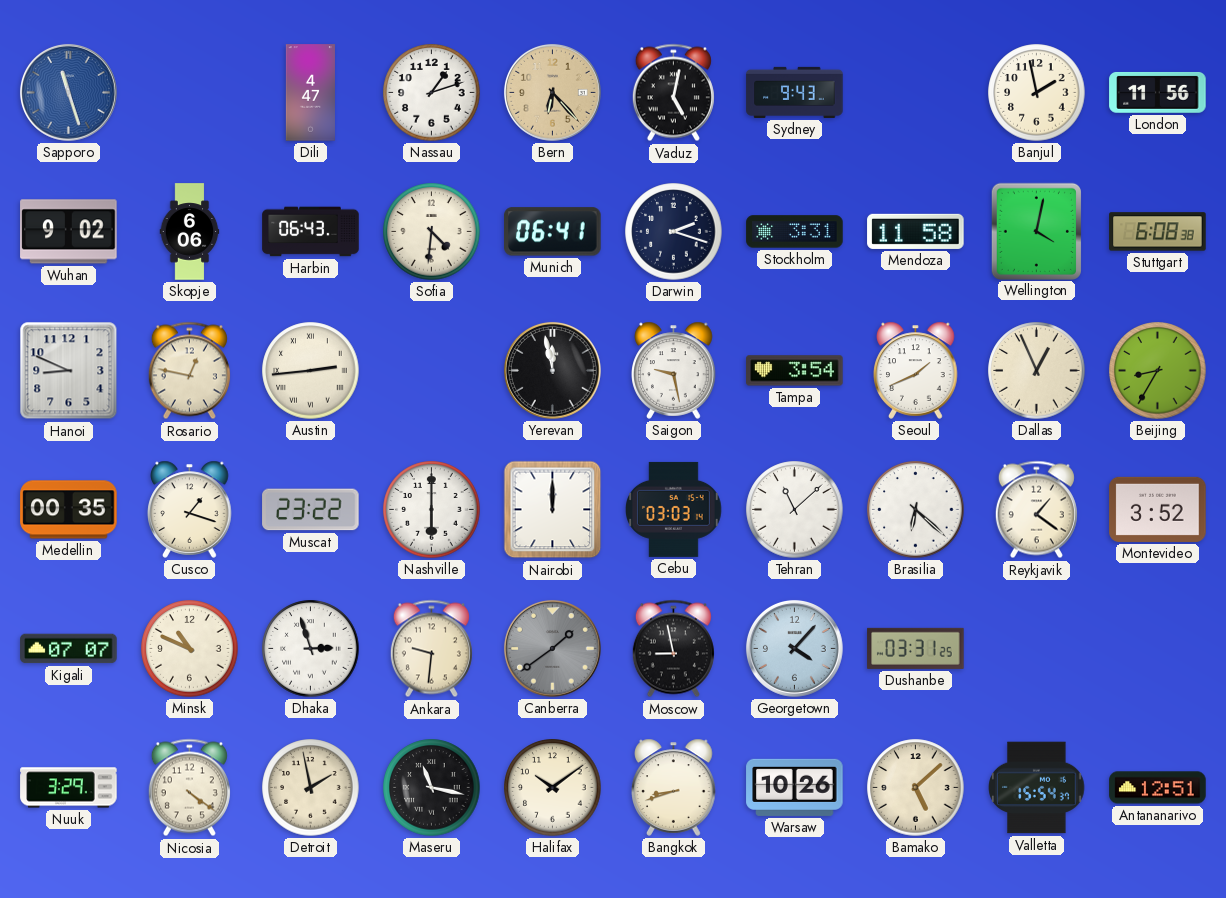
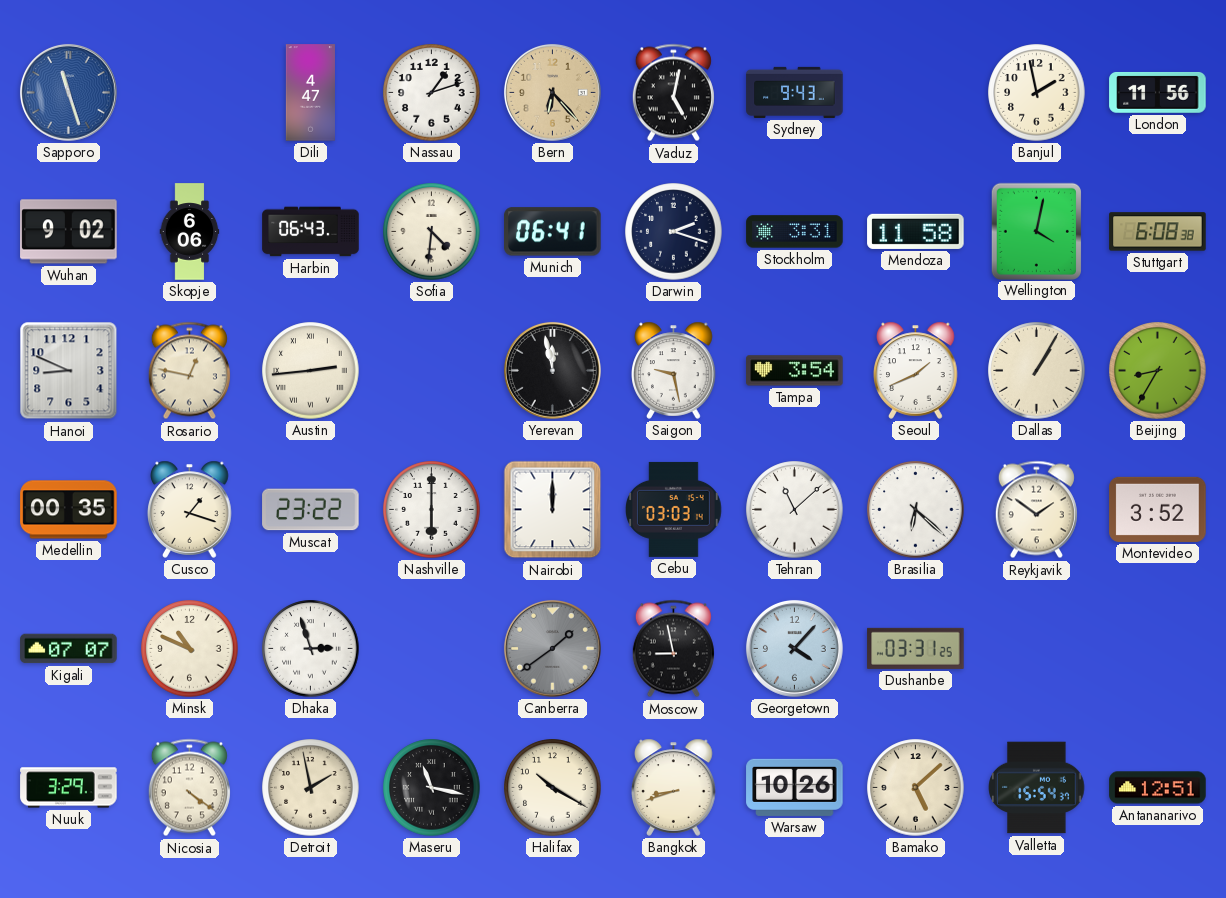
Dallas: 12:56 -> 1:05
Reykjavik: 1:21 -> 1:51
Ankara: 9:31 -> none
Halifax: 10:09 -> 10:20
